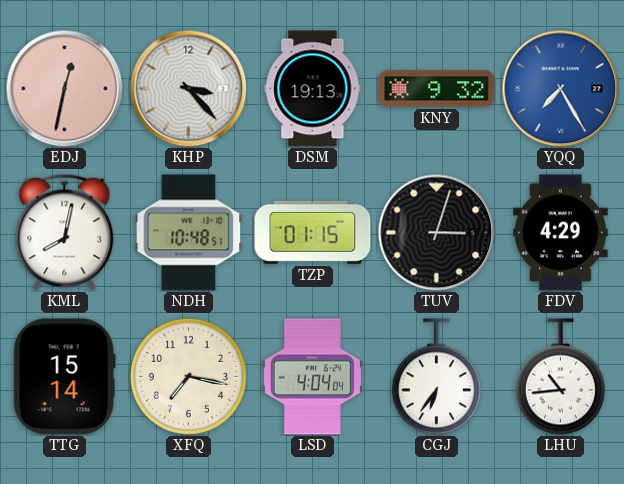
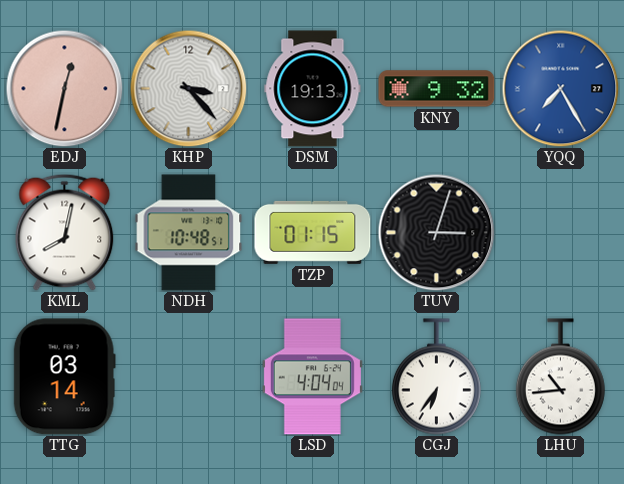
FDV: 4:29 -> none
TTG: 15:14 -> 03:14
XFQ: 7:17 -> none
